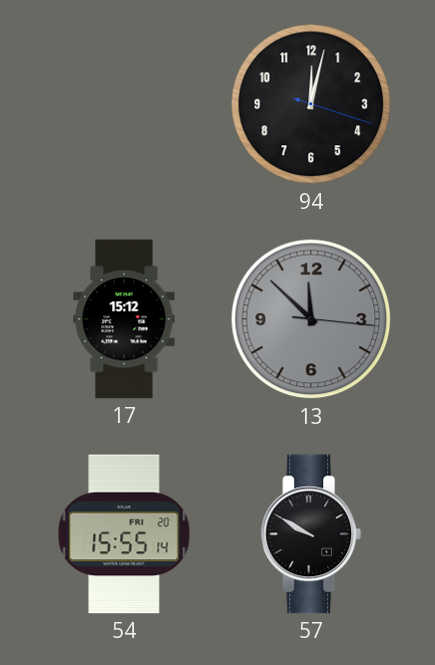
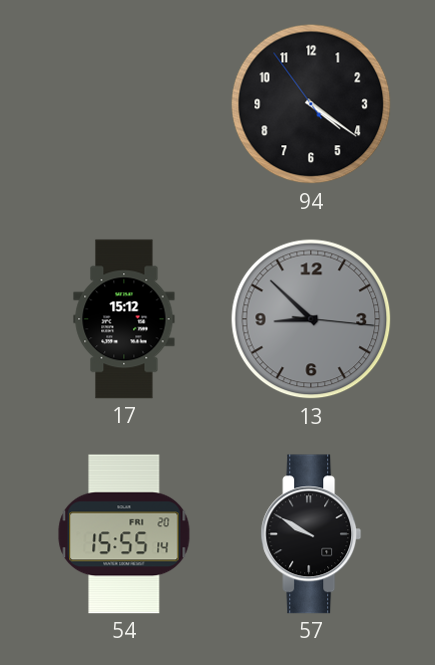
94: 12:02 -> 4:20
13: 11:52 -> 8:52
